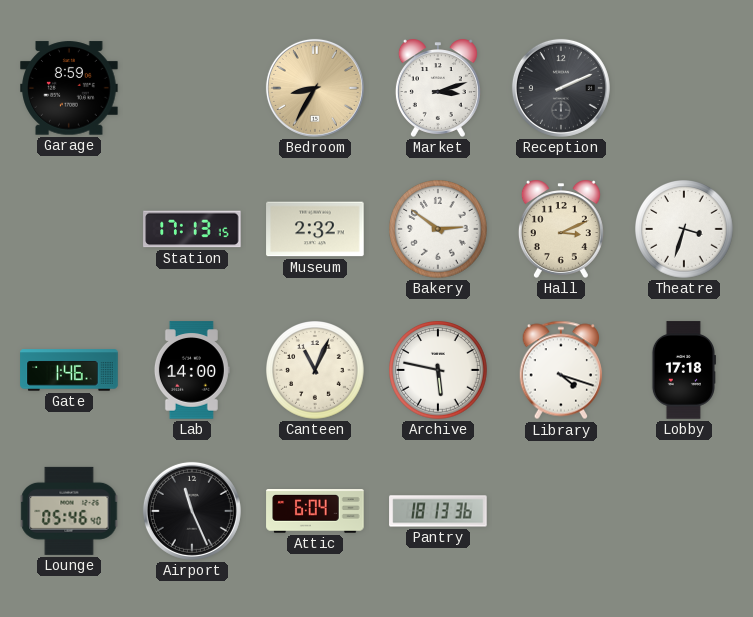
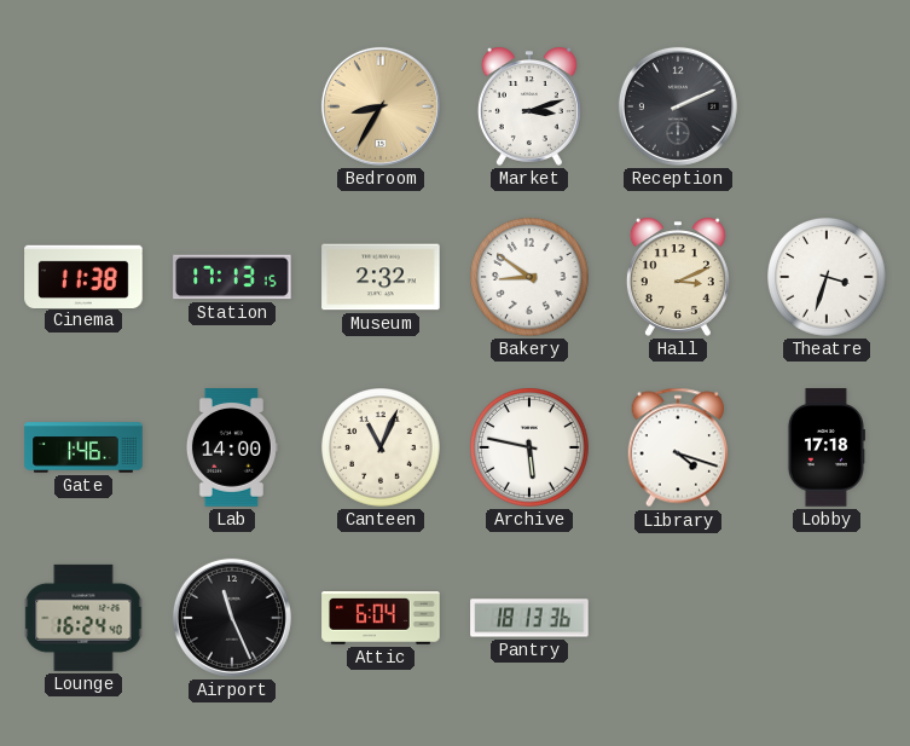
Garage: 8:59 -> none
Cinema: none -> 11:38
Bakery: 2:51 -> 8:51
Lounge: 05:46 -> 16:24
